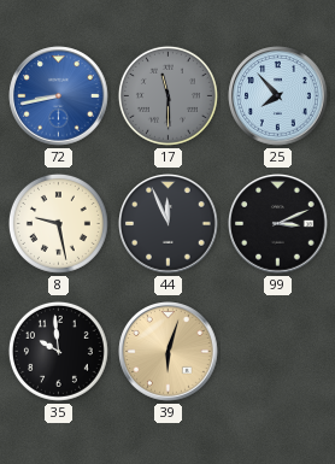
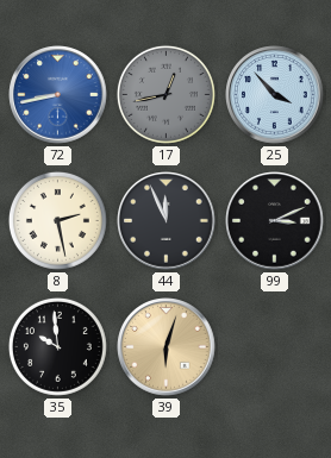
17: 11:30 -> 12:43
25: 7:53 -> 3:53
8: 9:28 -> 2:28
